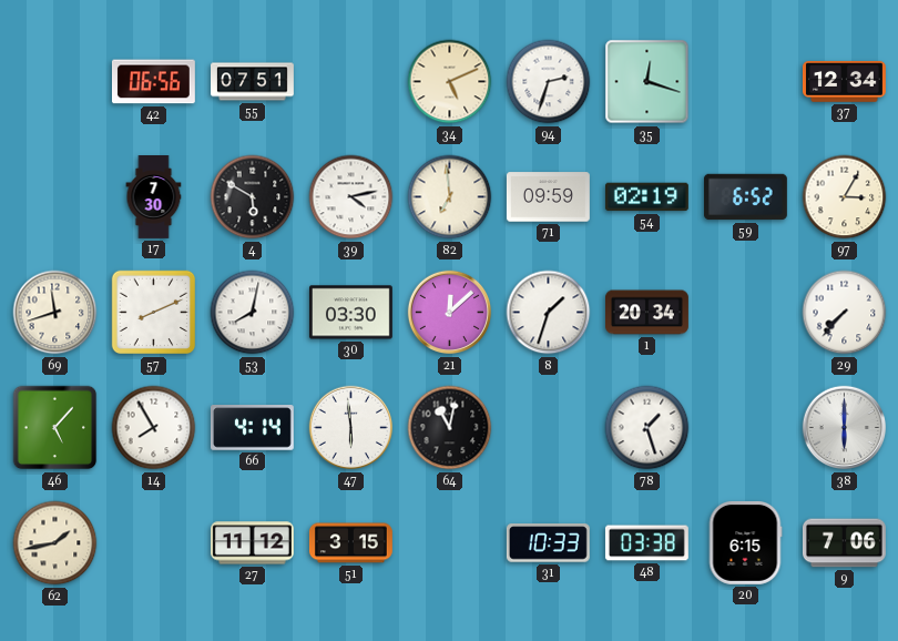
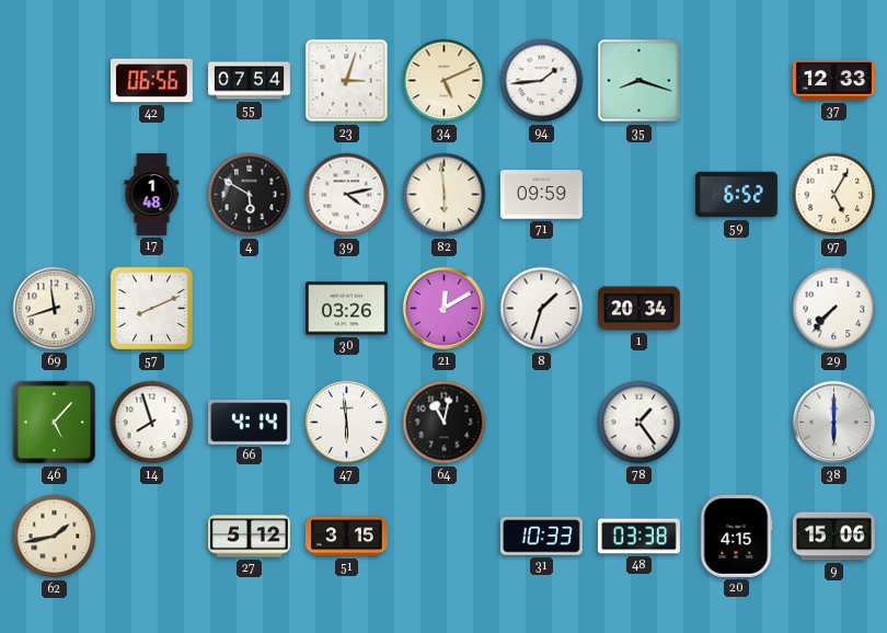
55: 07:51 -> 07:54
23: none -> 3:03
94: 2:33 -> 1:44
35: 12:18 -> 8:18
37: 12:34 -> 12:33
17: 7:30 -> 1:48
82: 6:59 -> 5:59
54: 02:19 -> none
97: 3:05 -> 5:05
53: 8:02 -> none
30: 03:30 -> 03:26
21: 12:08 -> 12:10
14: 7:55 -> 7:57
78: 1:27 -> 1:24
27: 11:12 -> 5:12
20: 6:15 -> 4:15
9: 7:06 -> 15:06
